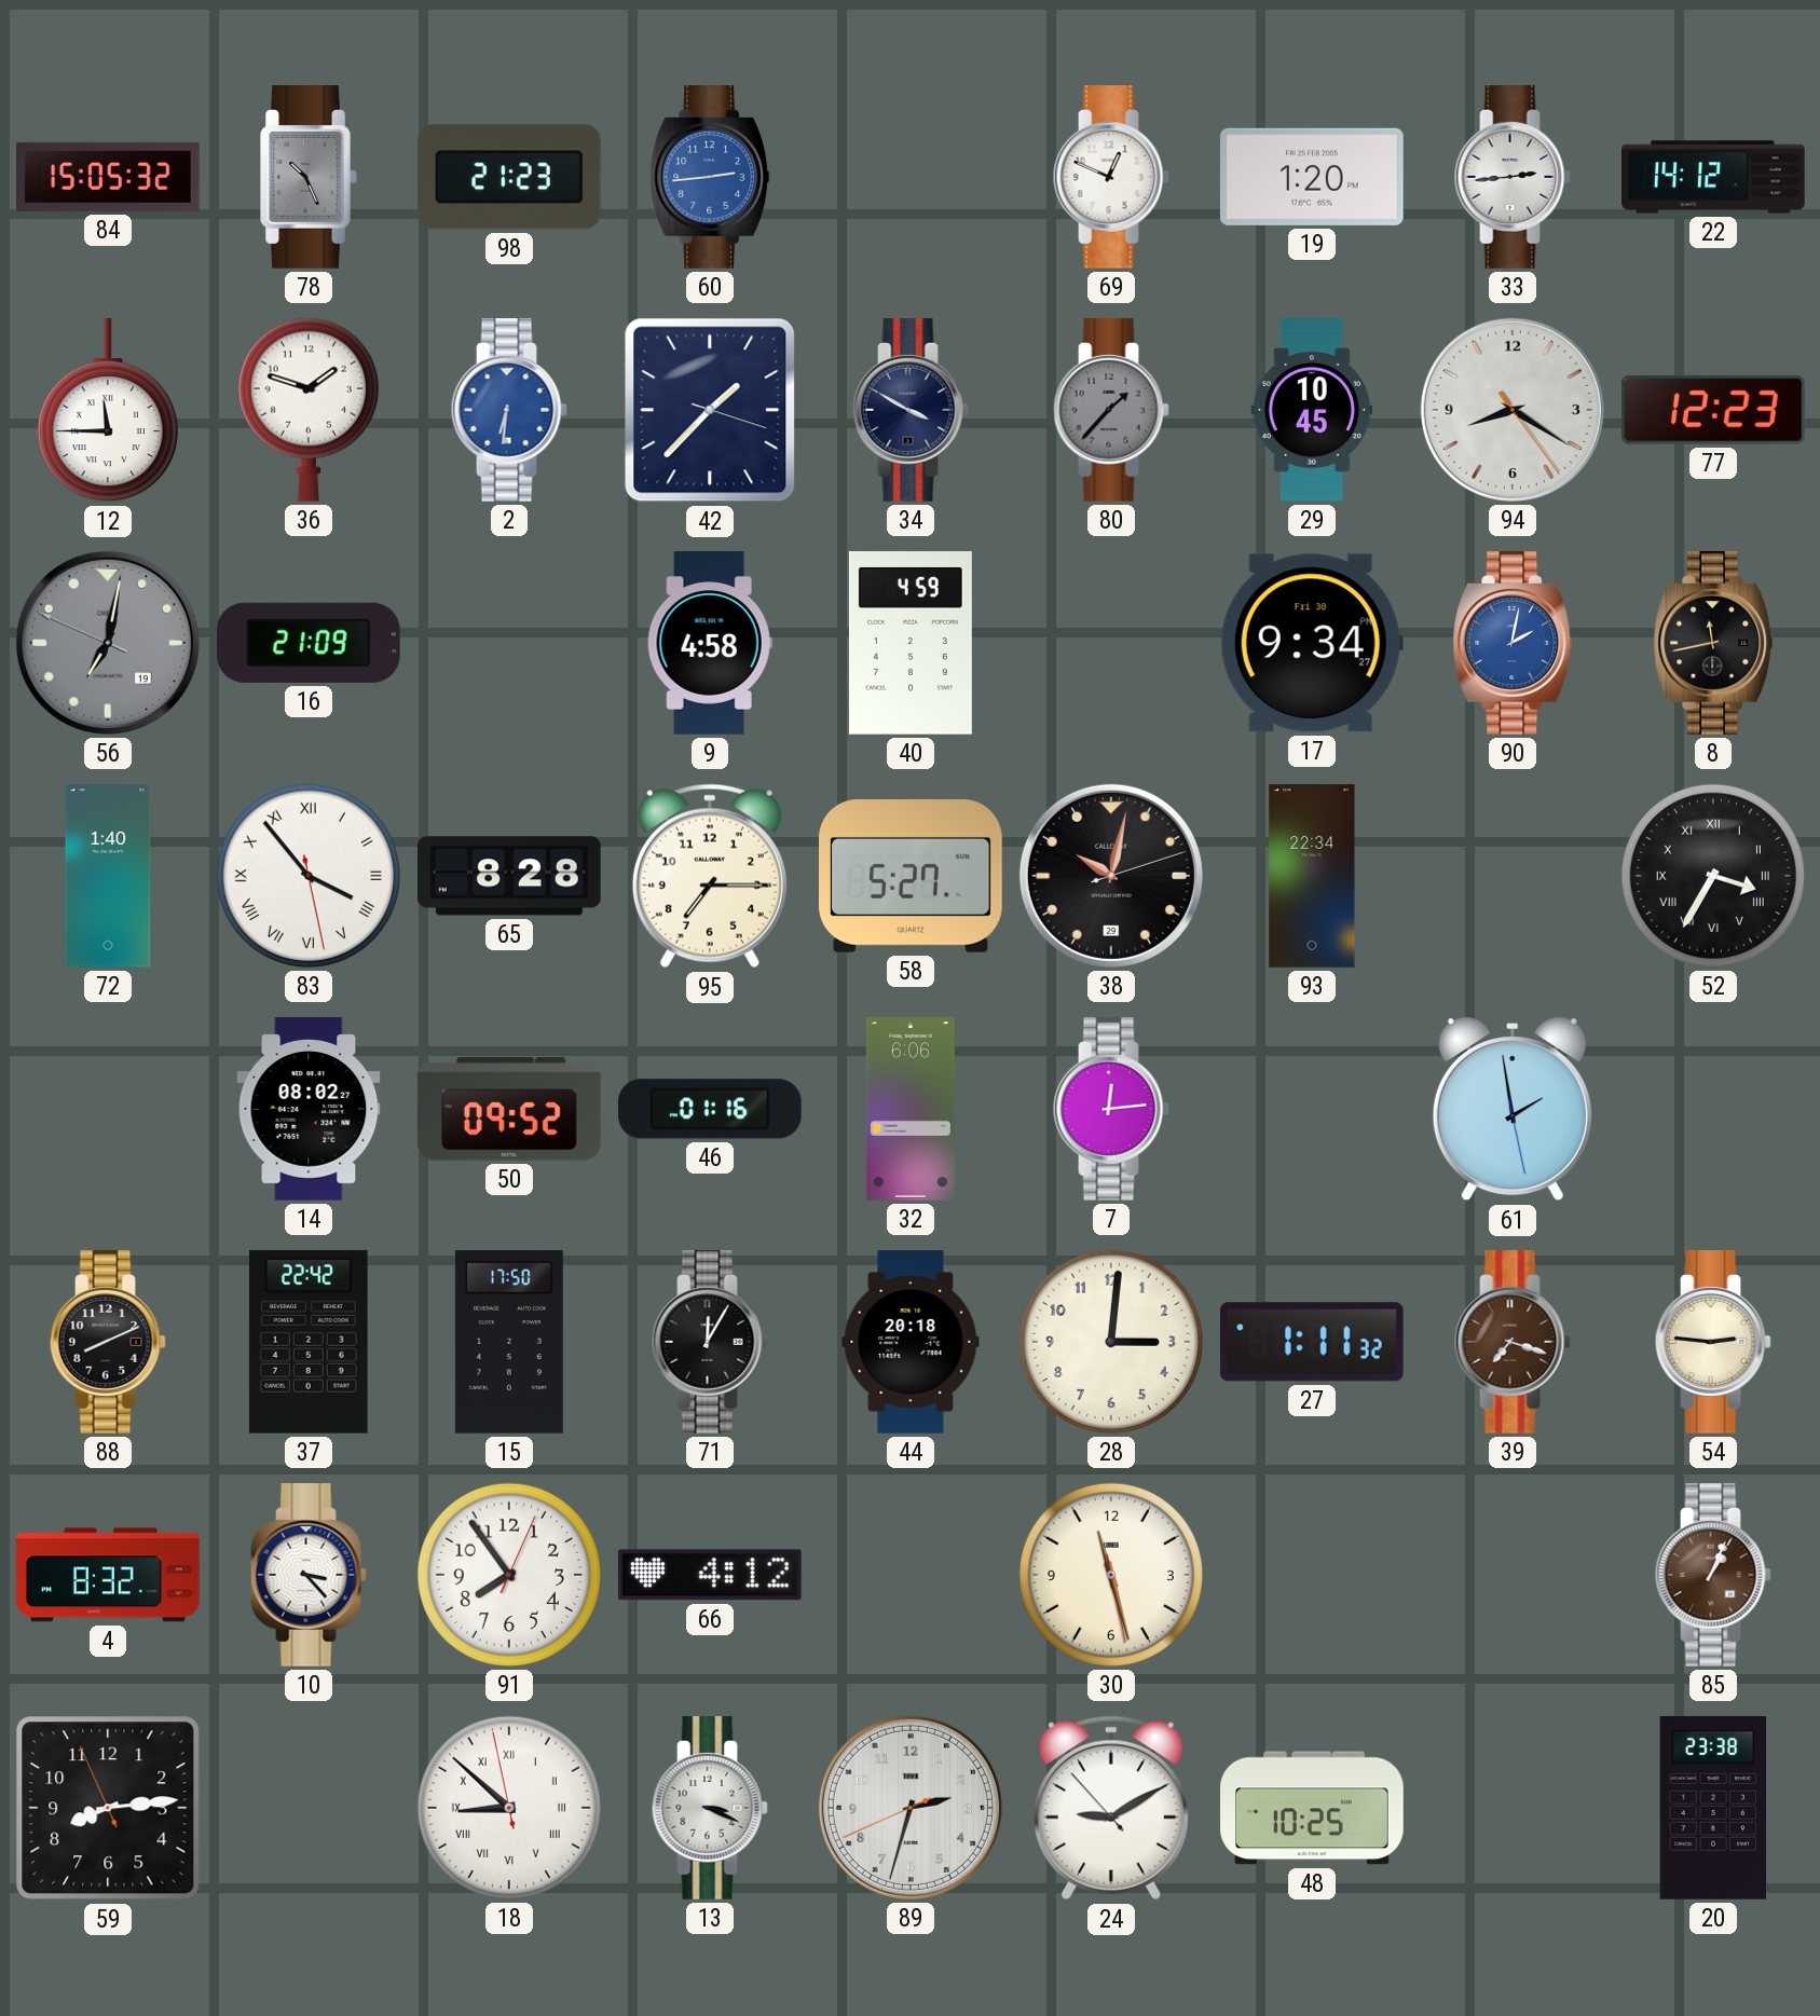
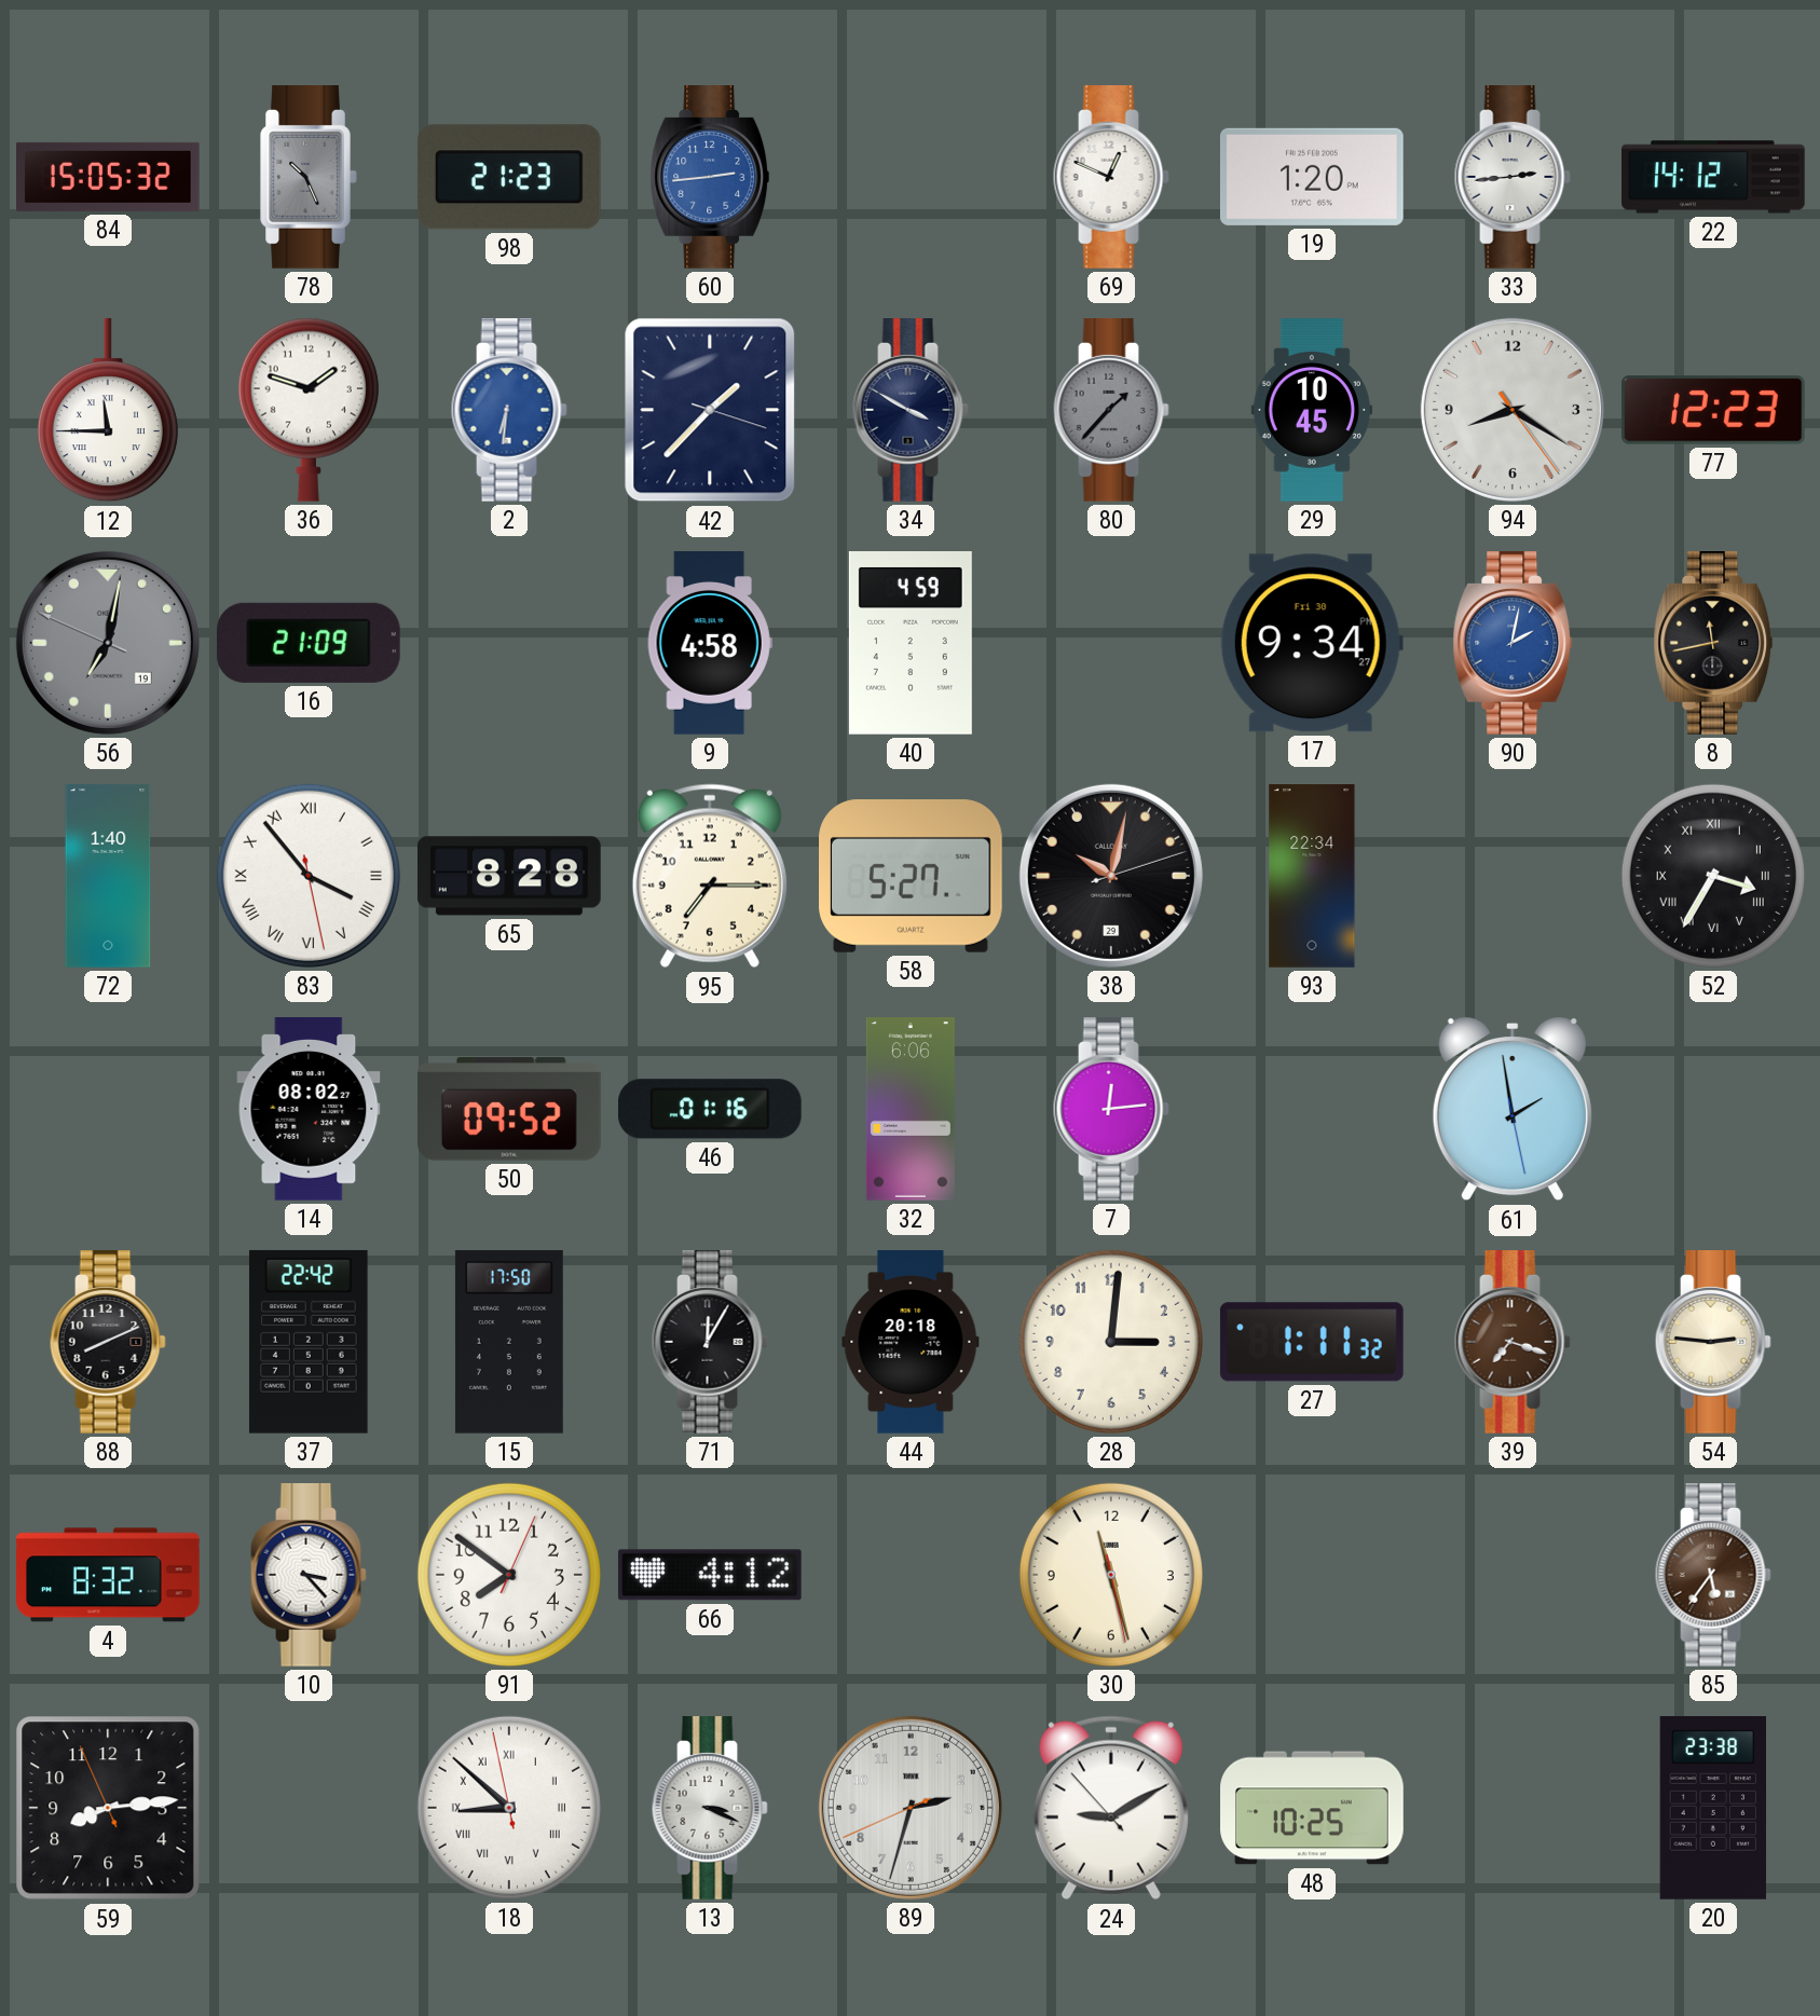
91: 7:54 -> 7:51
85: 1:04 -> 5:36
